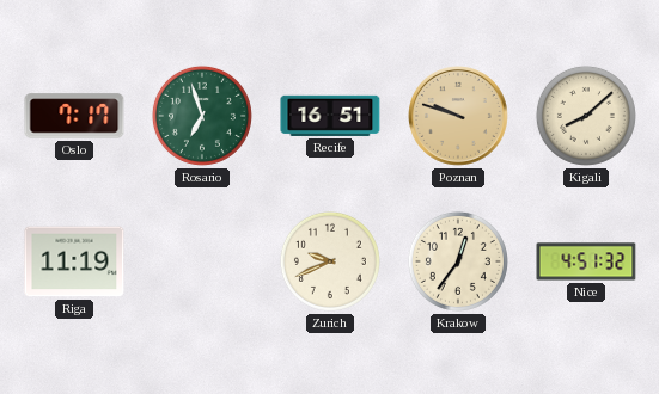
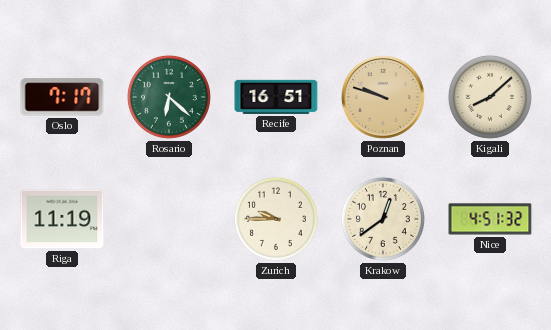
Rosario: 6:57 -> 6:22
Zurich: 9:41 -> 9:45
Krakow: 12:36 -> 12:39
